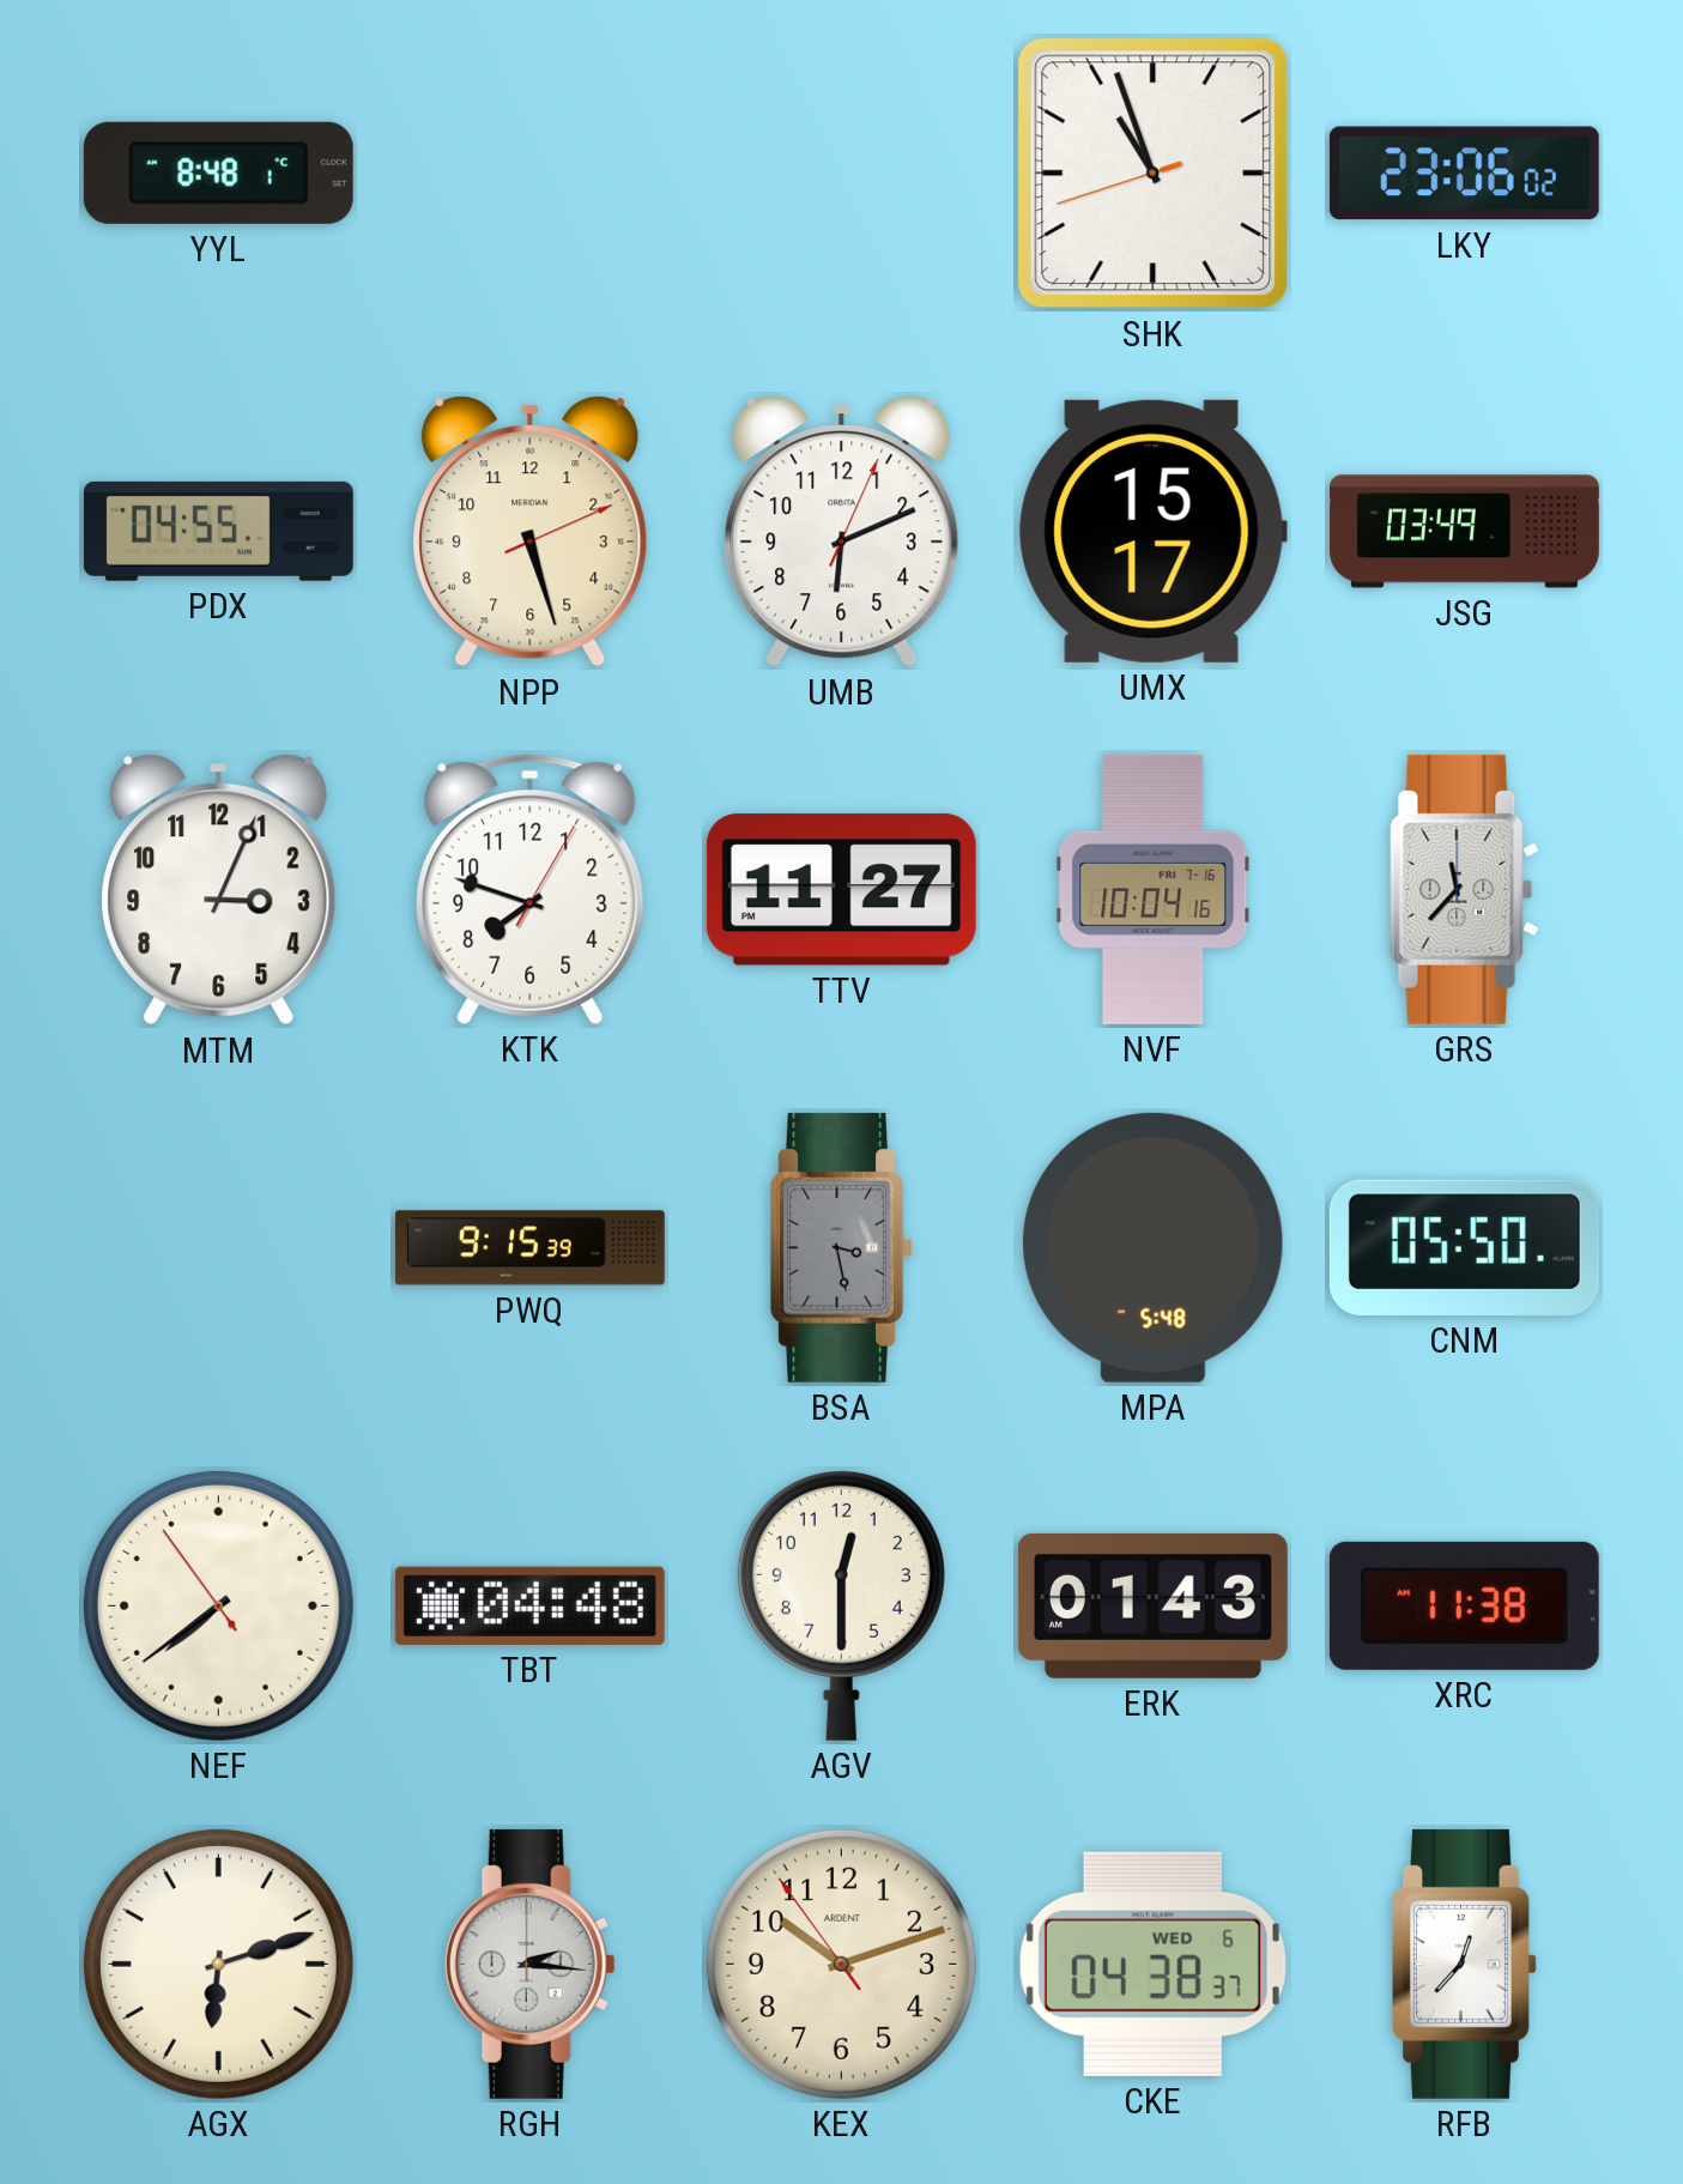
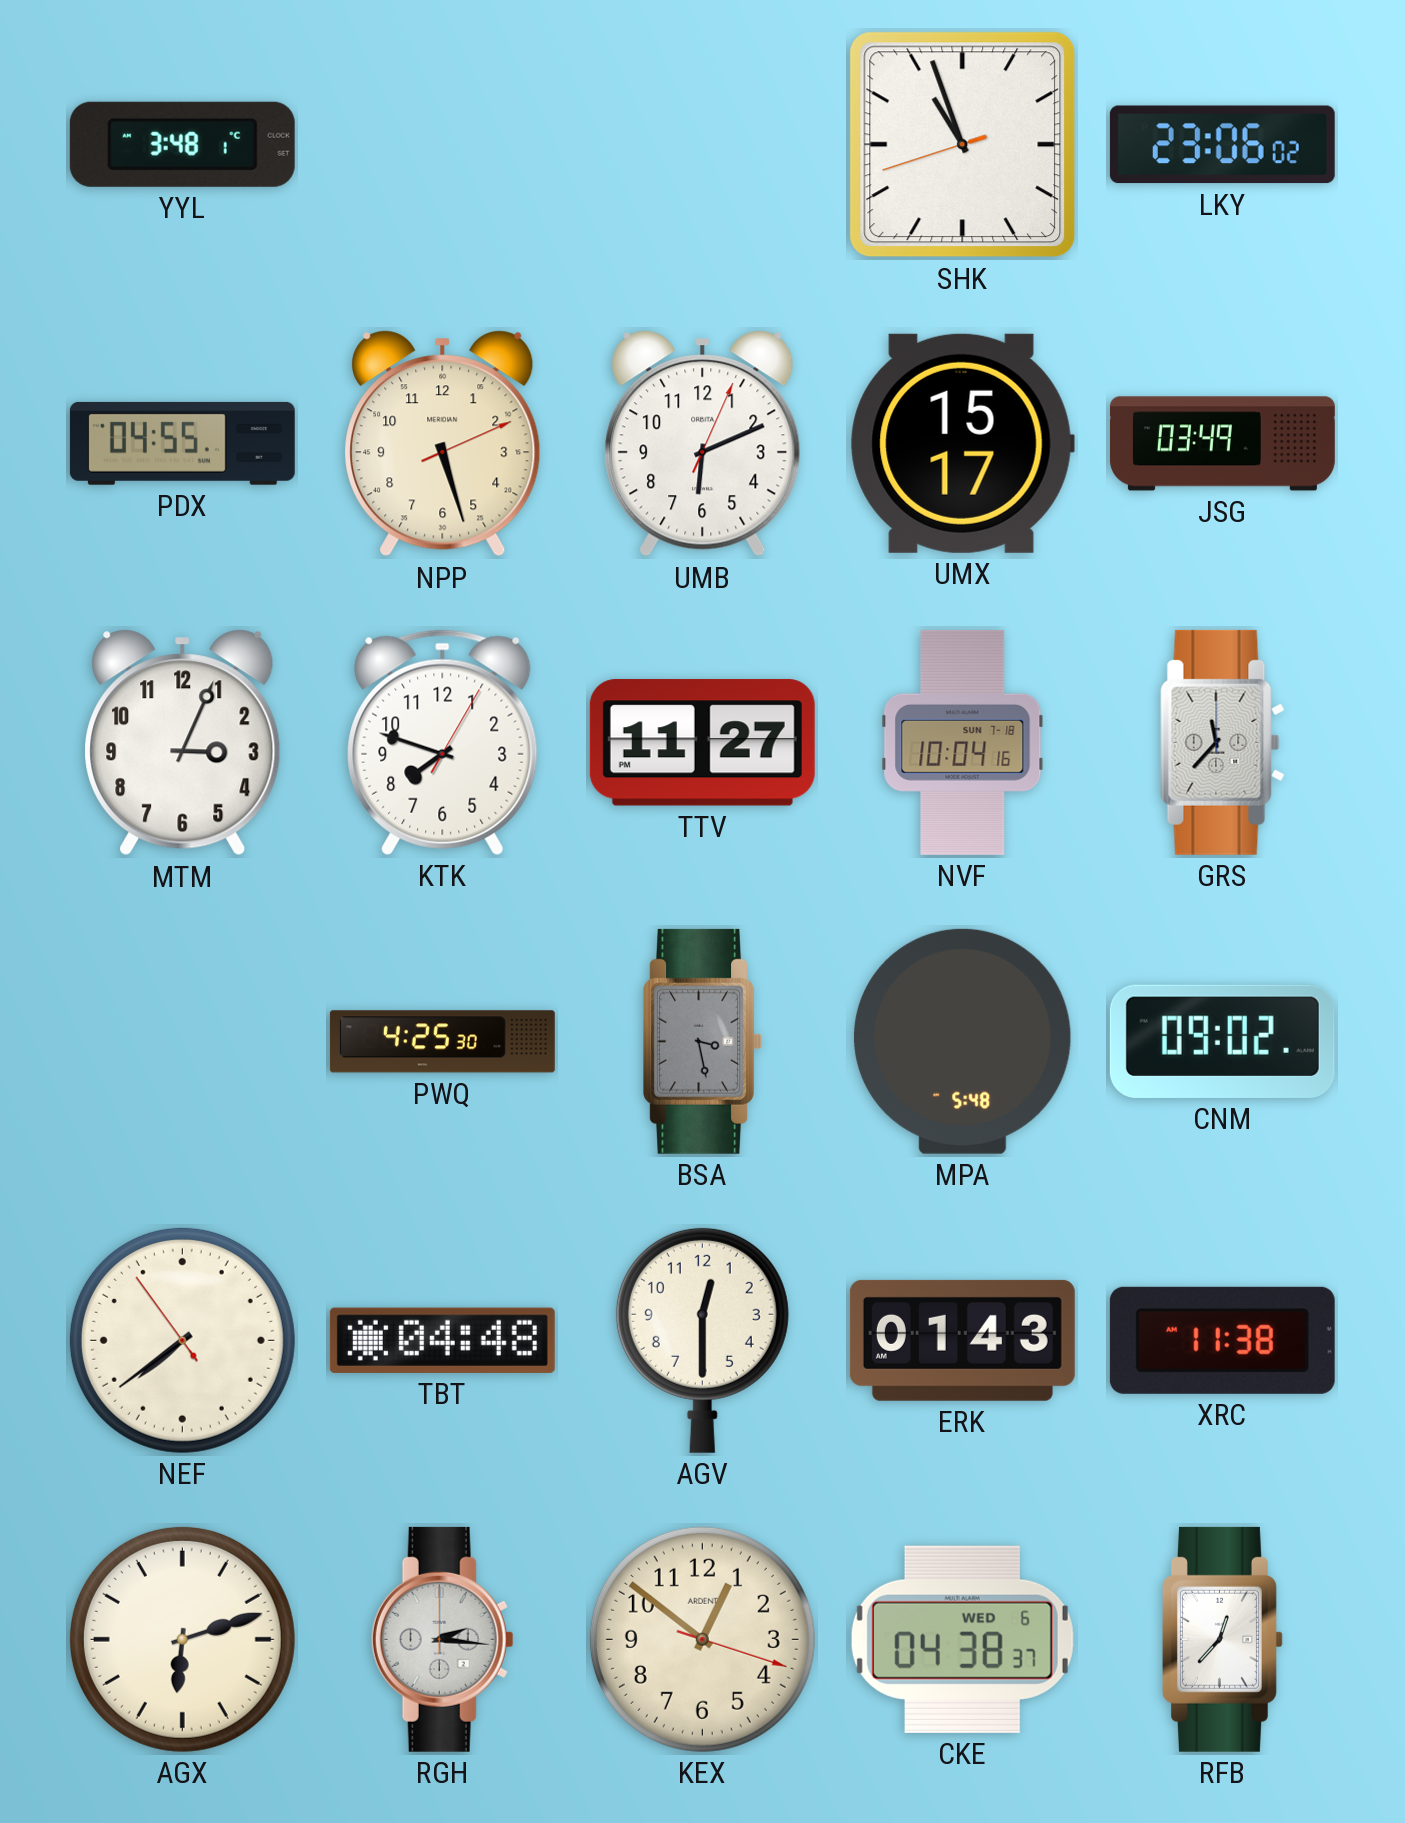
YYL: 8:48 -> 3:48
NVF date: FRI 7-16 -> SUN 7-18
PWQ: 9:15 -> 4:25
CNM: 05:50 -> 09:02
KEX: 10:11 -> 12:51
